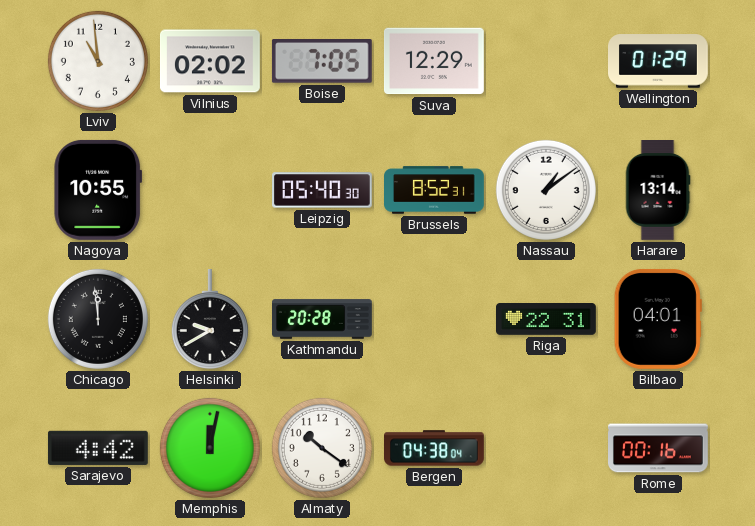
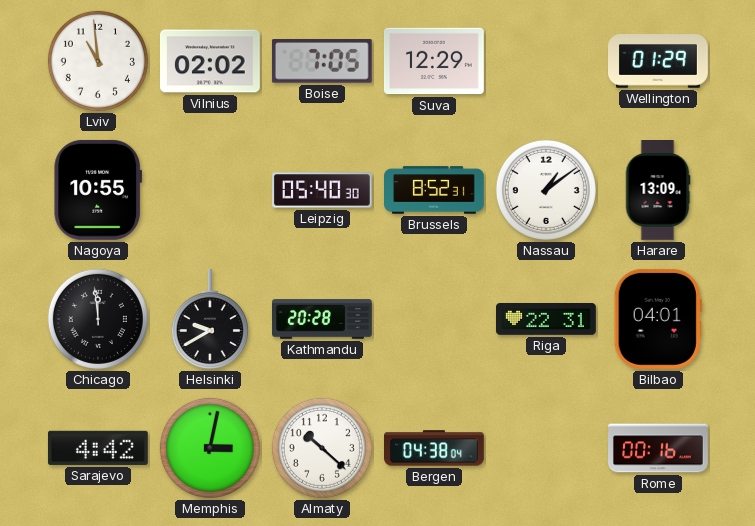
Harare: 13:14 -> 13:09
Memphis: 12:02 -> 3:02
Almaty: 10:21 -> 10:22
